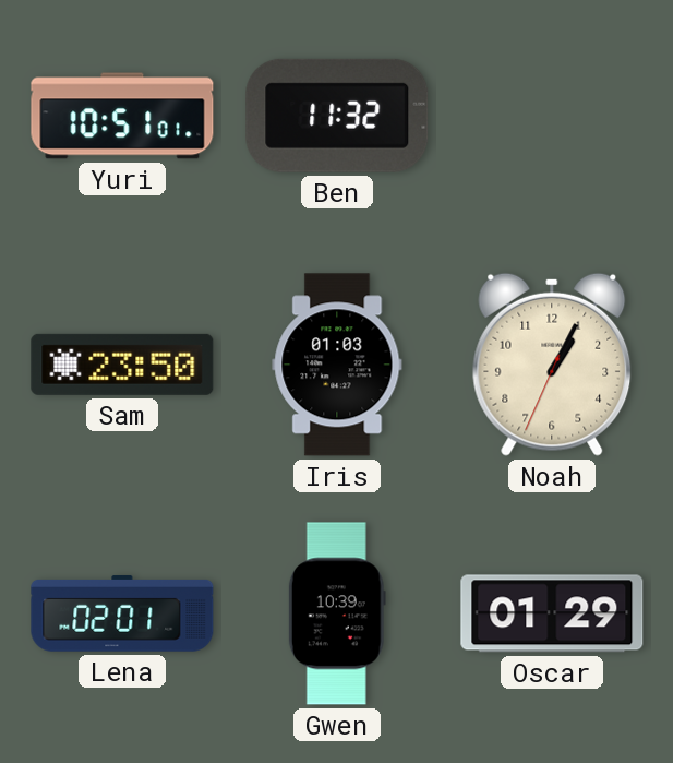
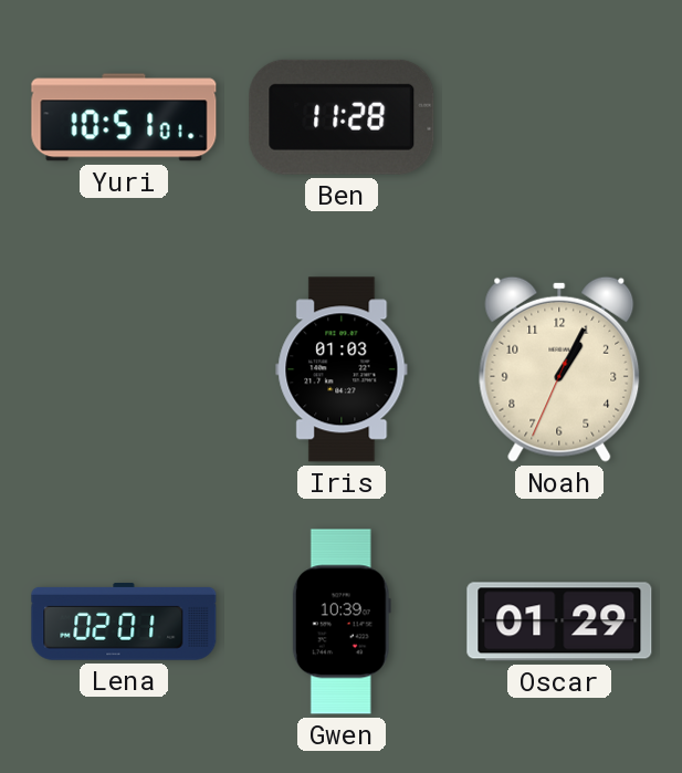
Ben: 11:32 -> 11:28
Sam: 23:50 -> none
